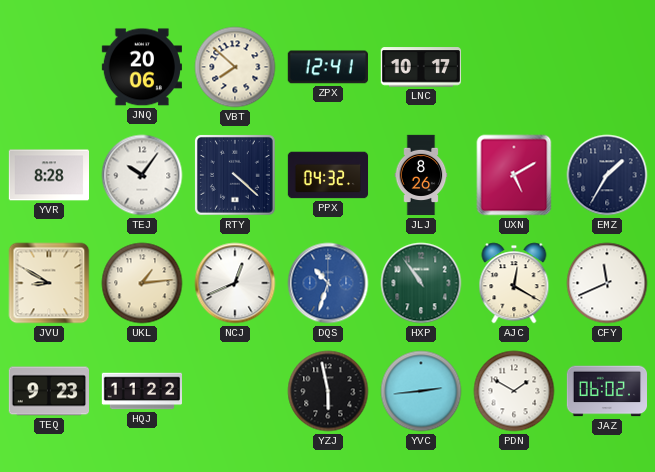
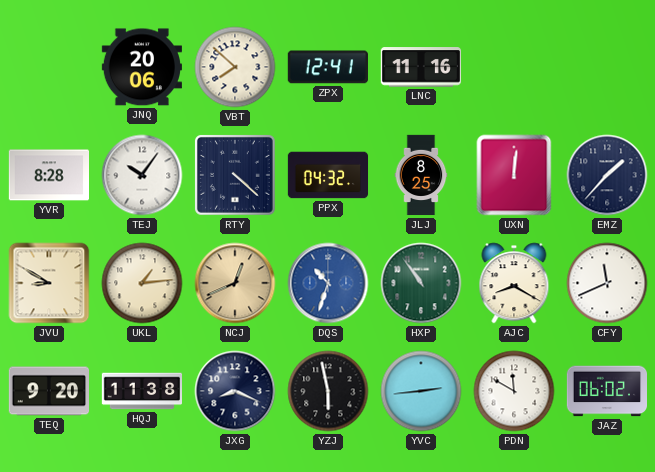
LNC: 10:17 -> 11:16
JLJ: 8:26 -> 8:25
UXN: 5:10 -> 12:01
EMZ: 1:35 -> 1:37
NCJ dial: white -> champagne
AJC: 12:20 -> 8:20
TEQ: 9:23 -> 9:20
HQJ: 11:22 -> 11:38
JXG: none -> 8:19
PDN: 1:50 -> 11:50
